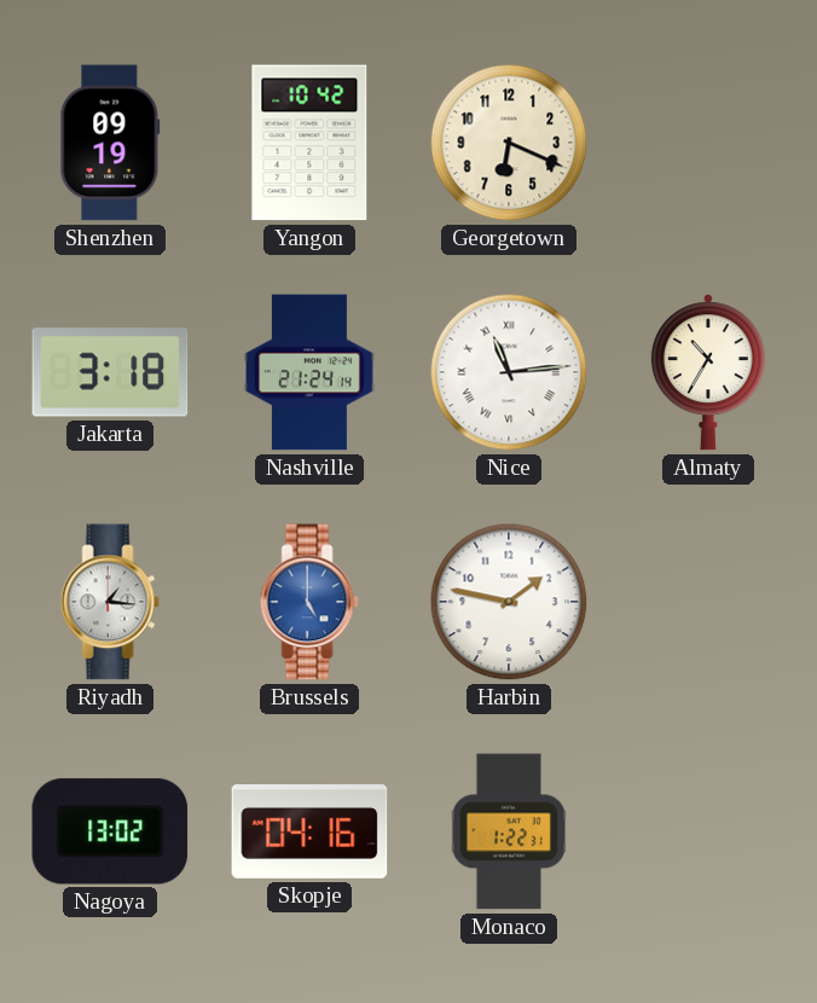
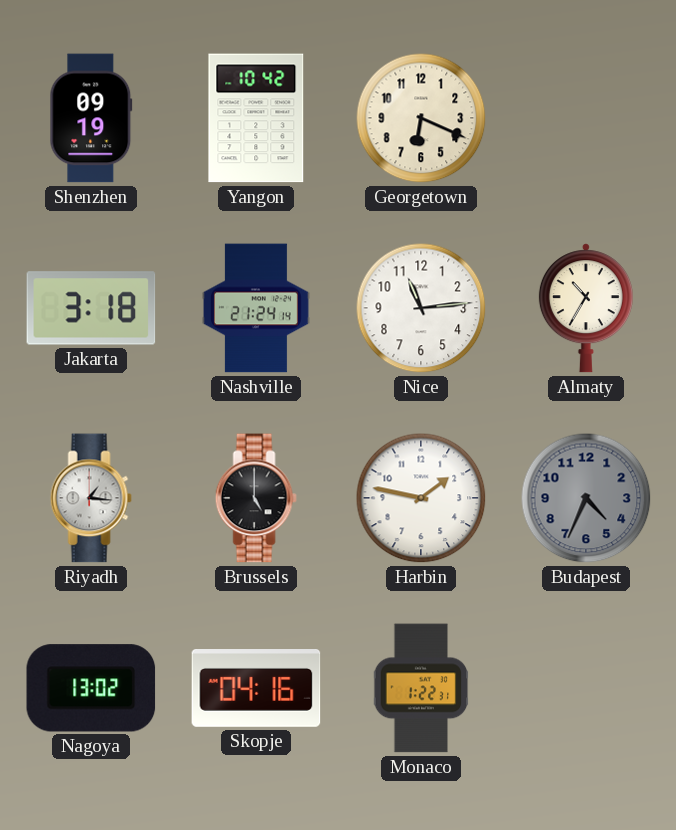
Nice numerals: Roman -> Arabic
Brussels dial: blue -> black
Budapest: none -> 4:34
